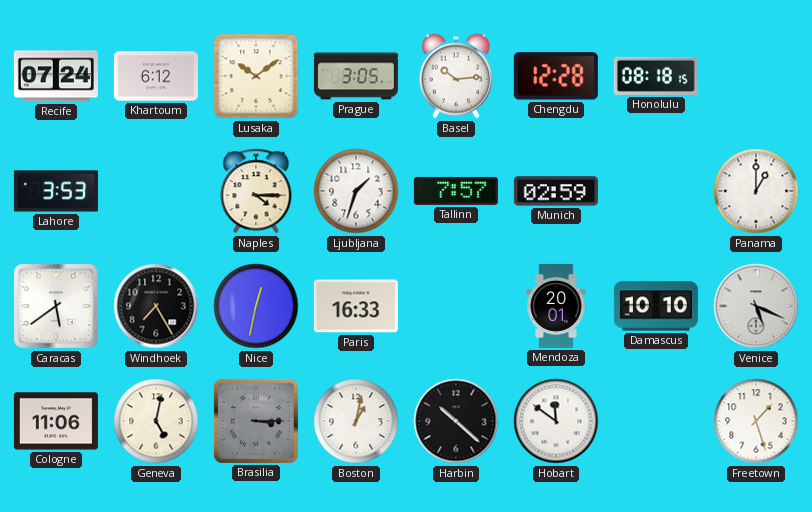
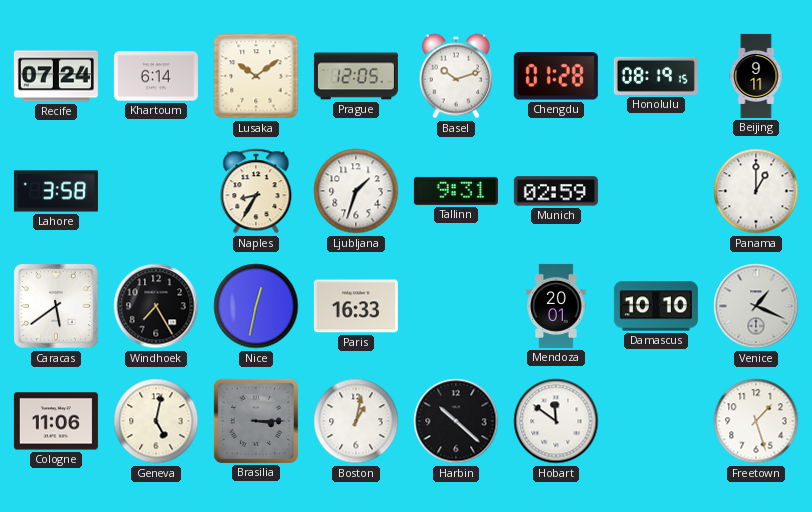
Khartoum: 6:12 -> 6:14
Prague: 3:05 -> 12:05
Basel: 10:14 -> 10:12
Chengdu: 12:28 -> 01:28
Honolulu: 08:18 -> 08:19
Beijing: none -> 9:11
Lahore: 3:53 -> 3:58
Naples: 4:15 -> 8:35
Tallinn: 7:57 -> 9:31
Venice: 5:19 -> 1:19
